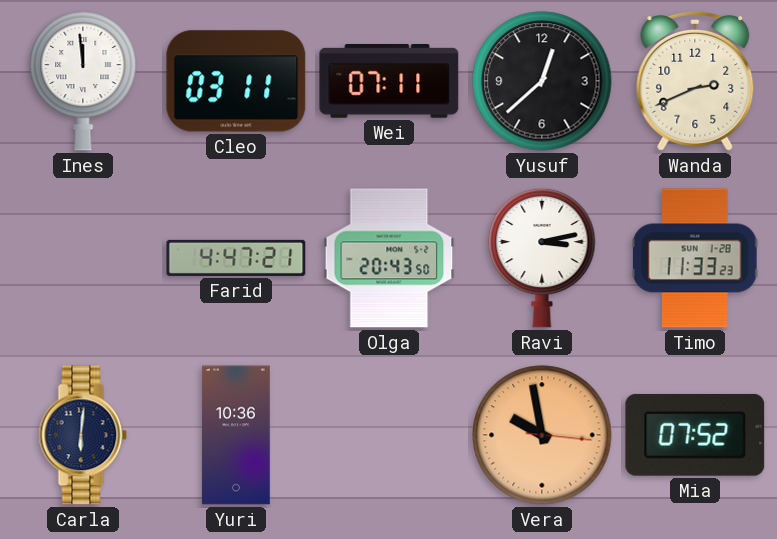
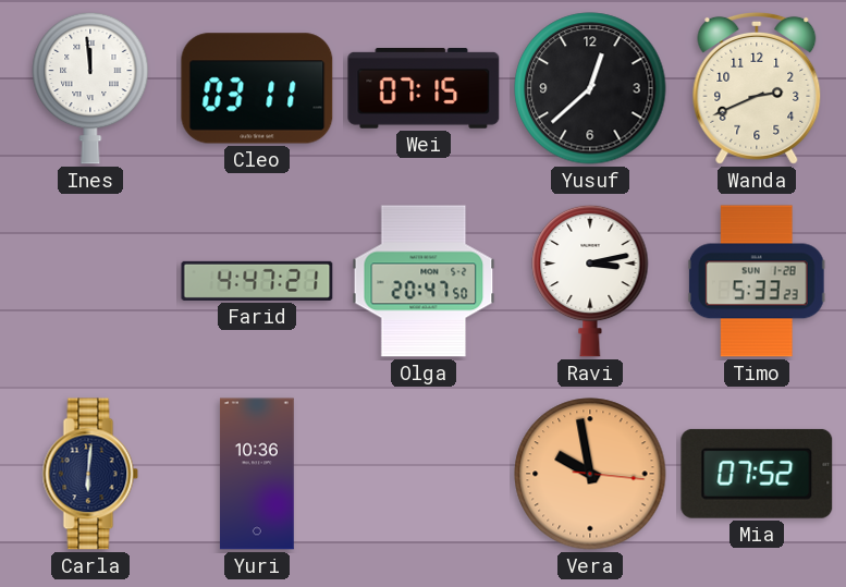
Wei: 07:11 -> 07:15
Olga: 20:43 -> 20:47
Timo: 11:33 -> 5:33
